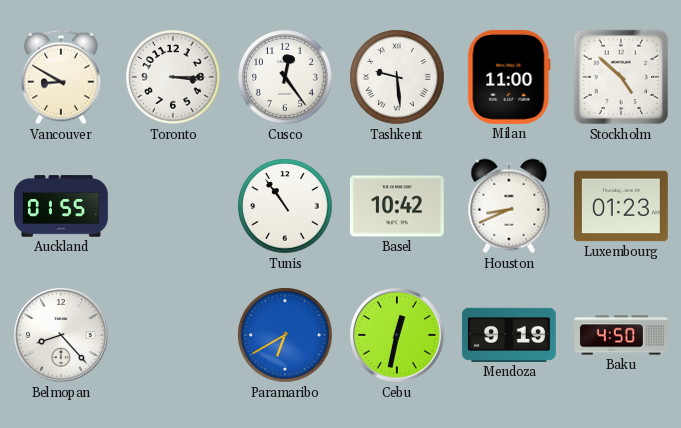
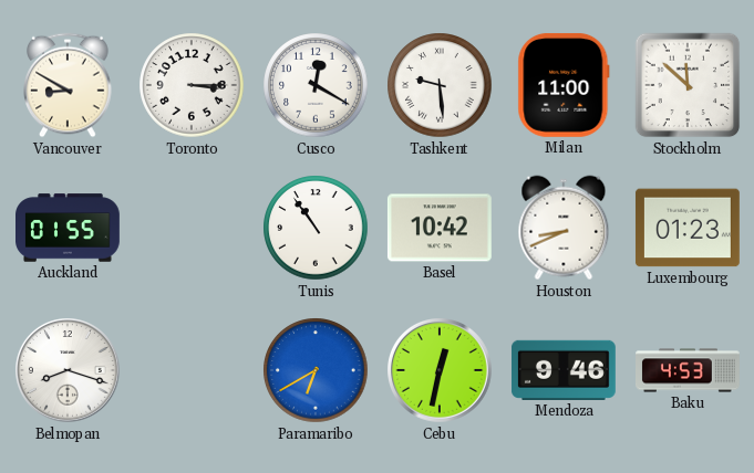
Cusco: 12:24 -> 12:20
Stockholm: 4:52 -> 11:52
Belmopan: 8:23 -> 8:18
Mendoza: 9:19 -> 9:46
Baku: 4:50 -> 4:53
